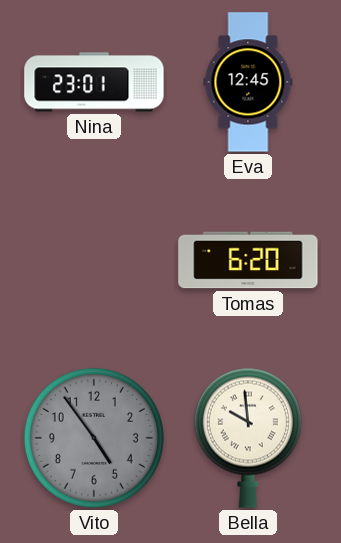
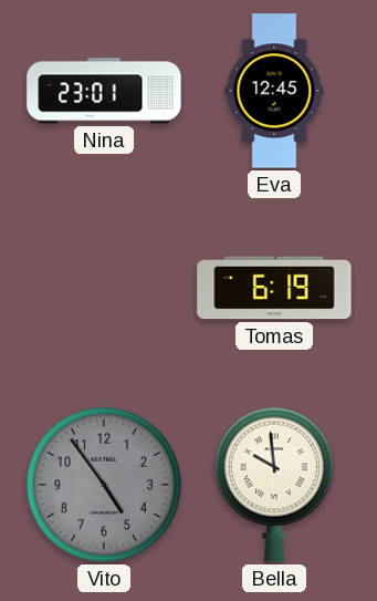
Tomas: 6:20 -> 6:19
